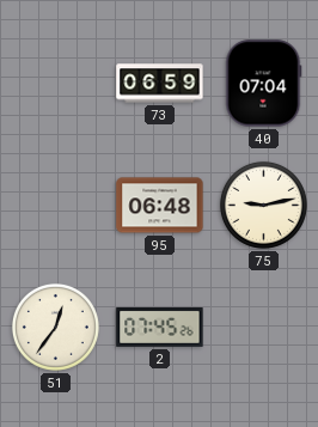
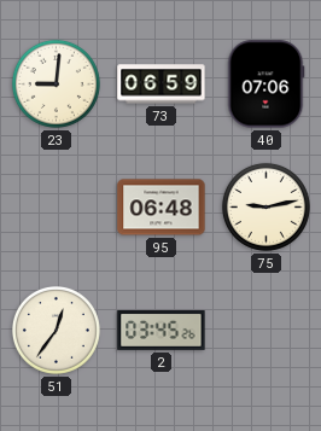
23: none -> 9:01
40: 07:04 -> 07:06
2: 07:45 -> 03:45
